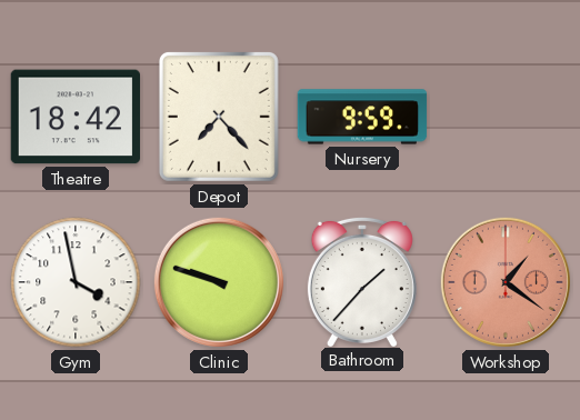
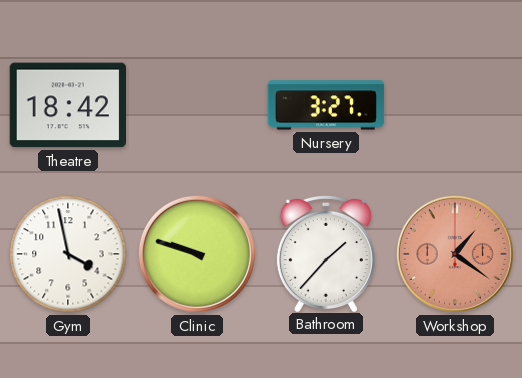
Depot: 7:23 -> none
Nursery: 9:59 -> 3:27
